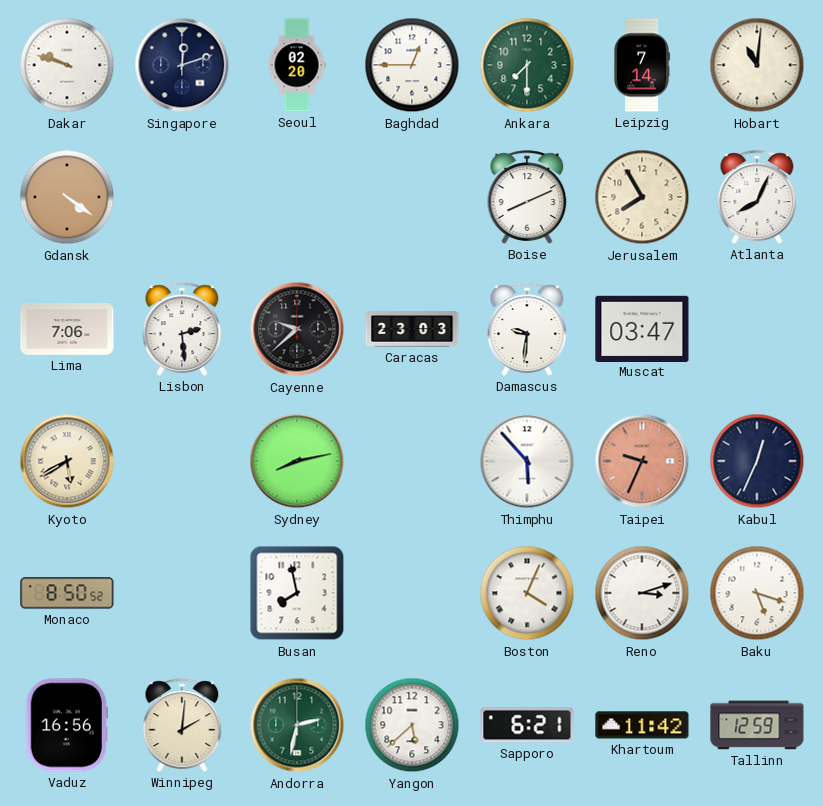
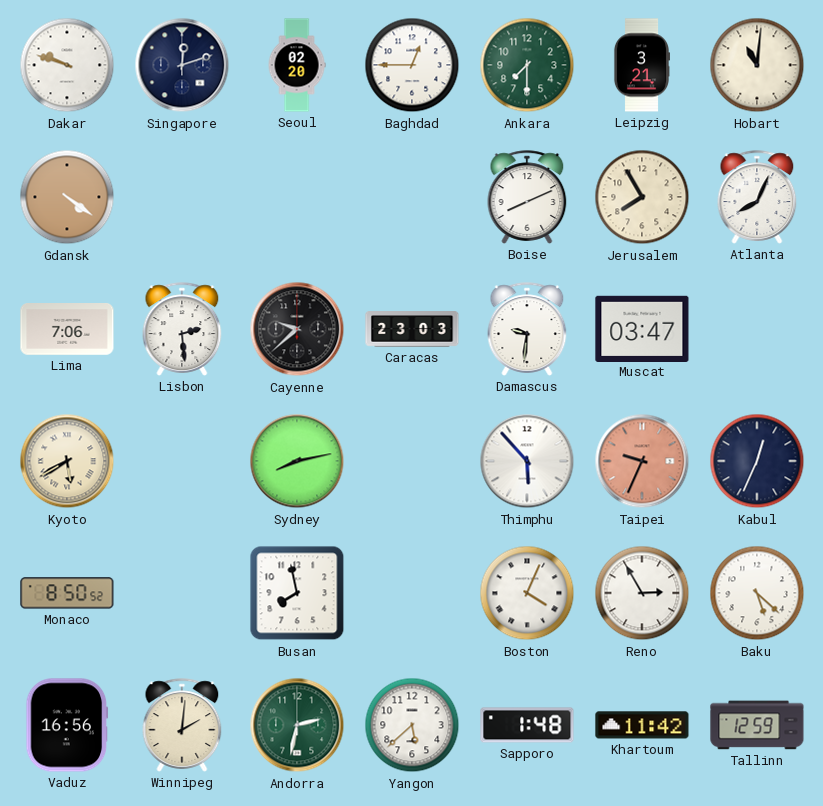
Leipzig: 7:14 -> 3:21
Reno: 3:12 -> 2:55
Baku: 5:18 -> 5:22
Sapporo: 6:21 -> 1:48
